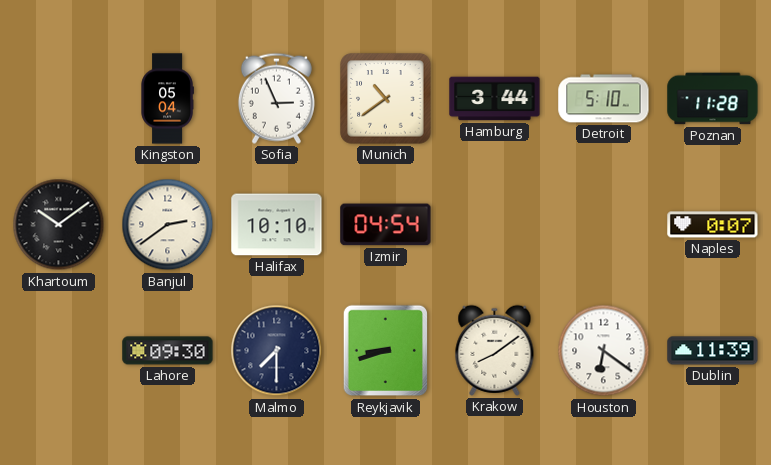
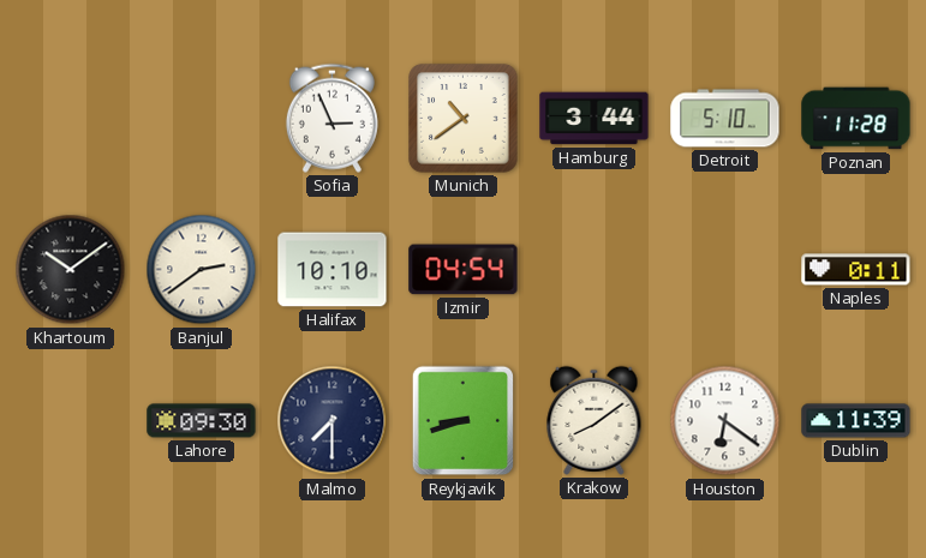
Kingston: 05:04 -> none
Naples: 0:07 -> 0:11
